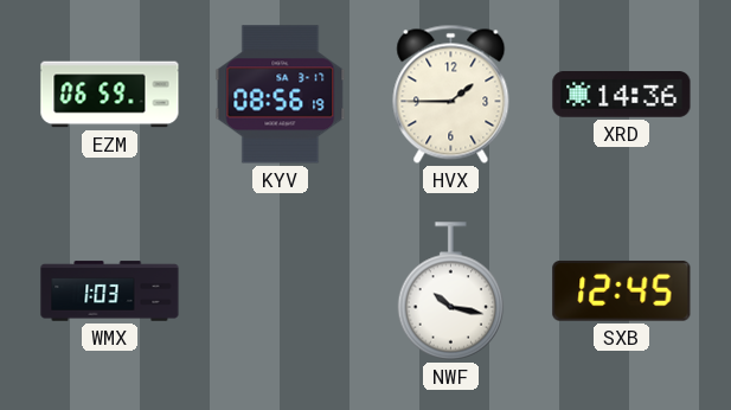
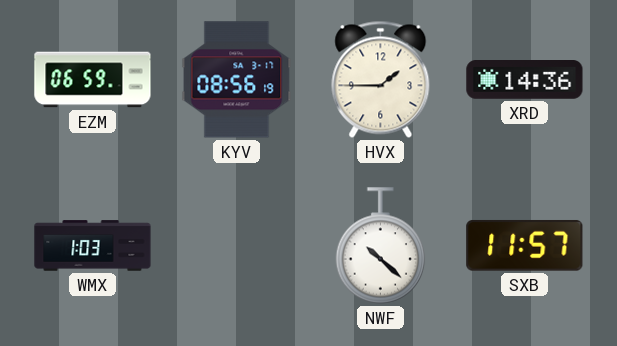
NWF: 10:17 -> 10:22
SXB: 12:45 -> 11:57
